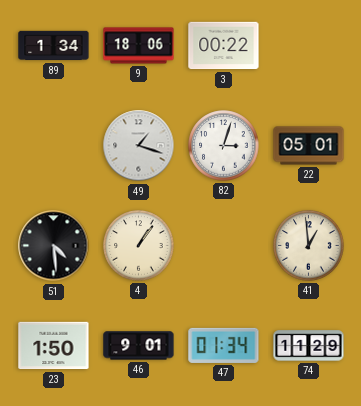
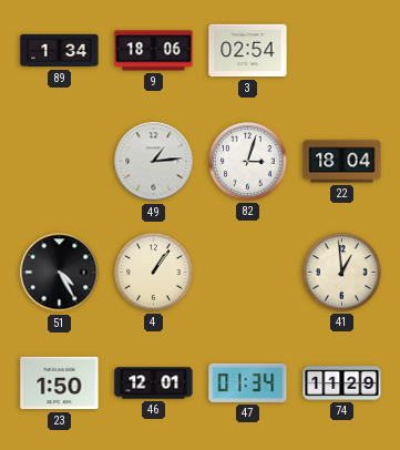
3: 00:22 -> 02:54
49: 1:18 -> 1:14
22: 05:01 -> 18:04
51: 4:29 -> 4:25
46: 9:01 -> 12:01
